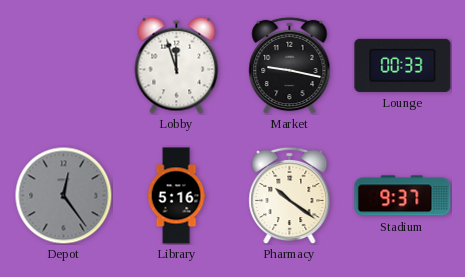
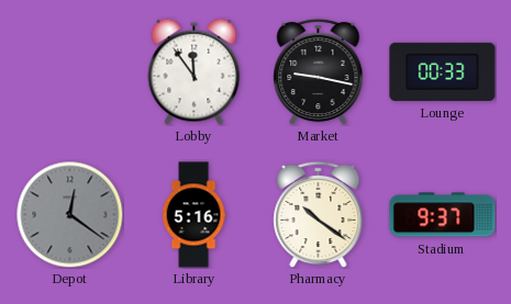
Lobby: 11:57 -> 11:54
Depot: 12:24 -> 12:21
